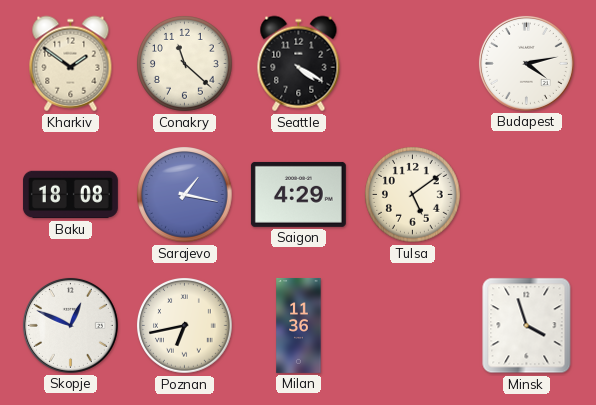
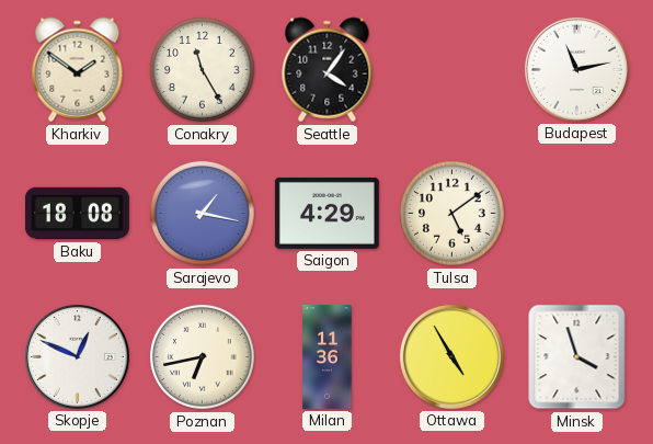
Conakry: 11:22 -> 11:25
Seattle: 4:20 -> 4:06
Budapest: 4:13 -> 11:13
Ottawa: none -> 4:55
